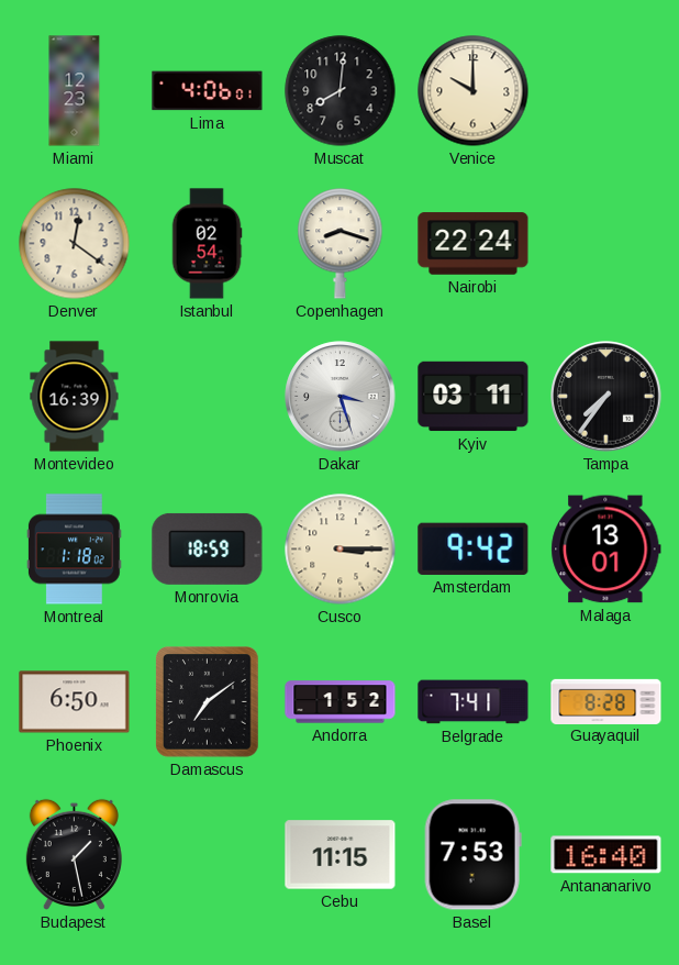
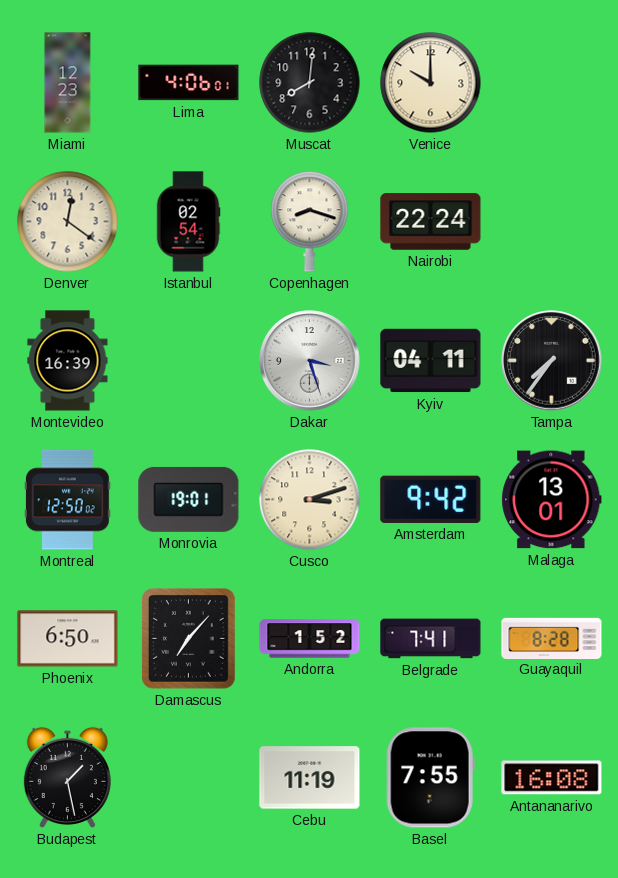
Kyiv: 03:11 -> 04:11
Montreal: 1:18 -> 12:50
Monrovia: 18:59 -> 19:01
Cusco: 3:15 -> 3:12
Damascus: 7:09 -> 7:07
Cebu: 11:15 -> 11:19
Basel: 7:53 -> 7:55
Antananarivo: 16:40 -> 16:08
